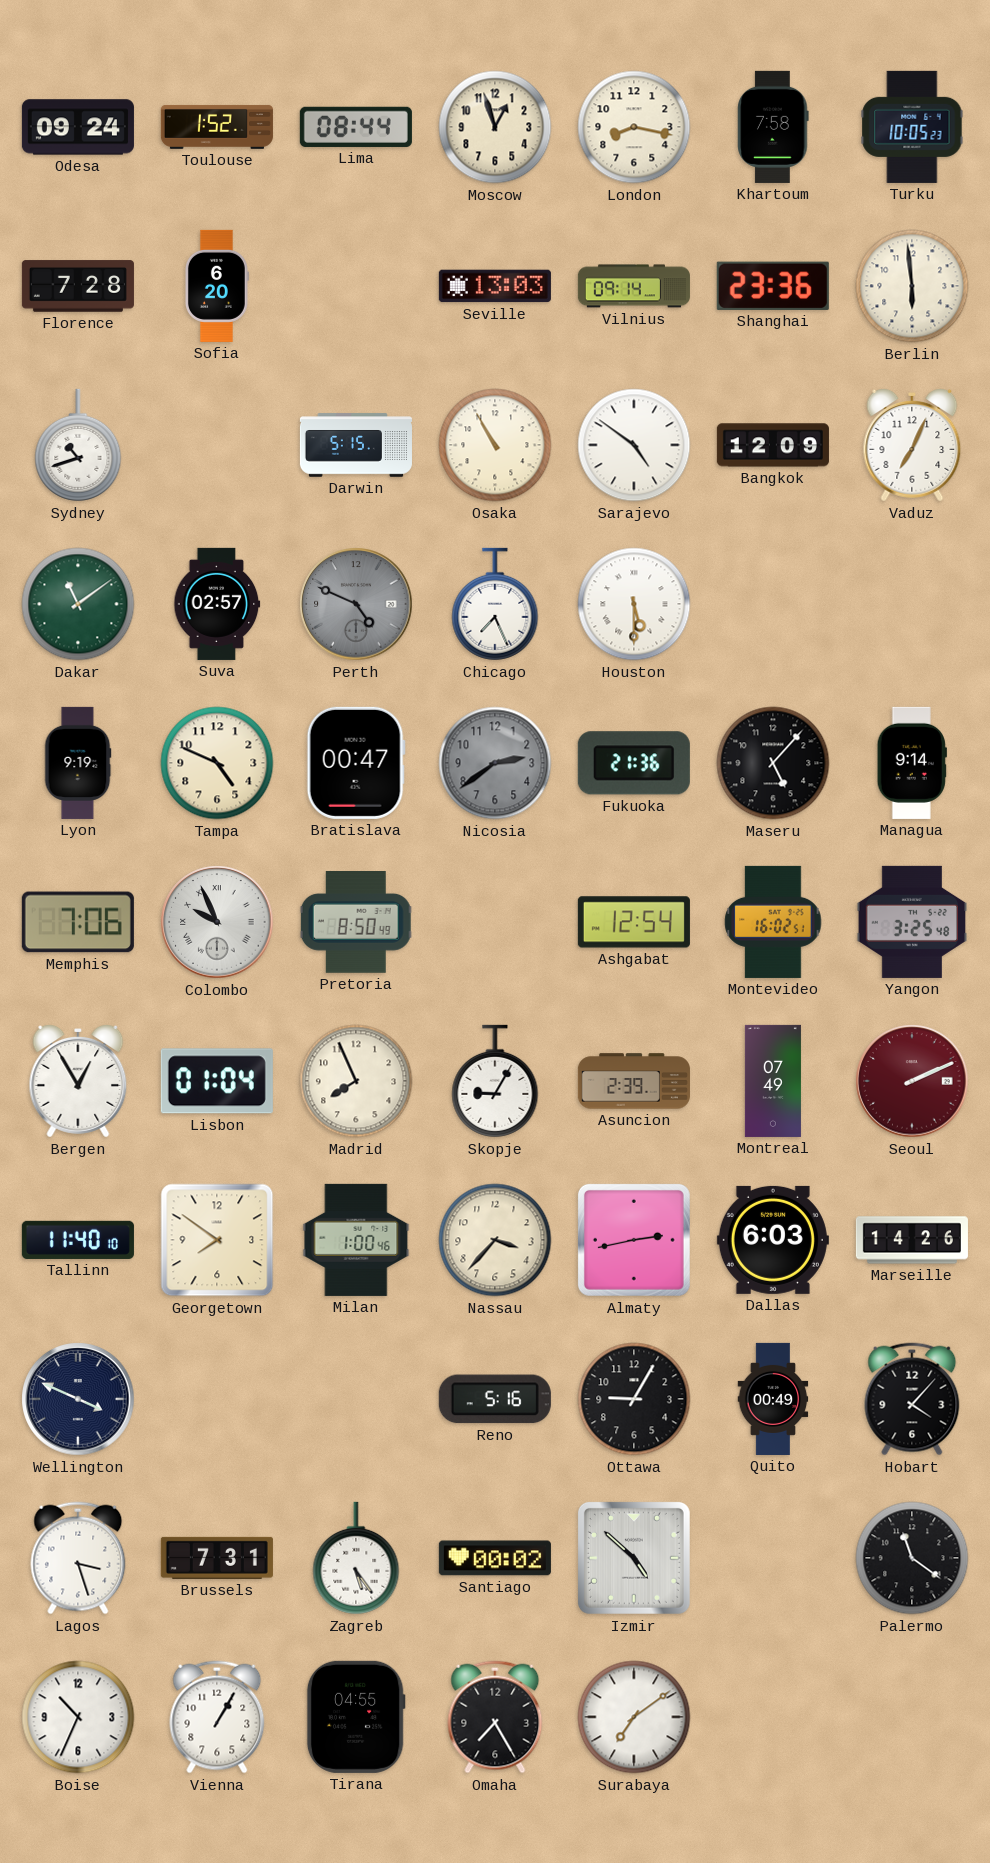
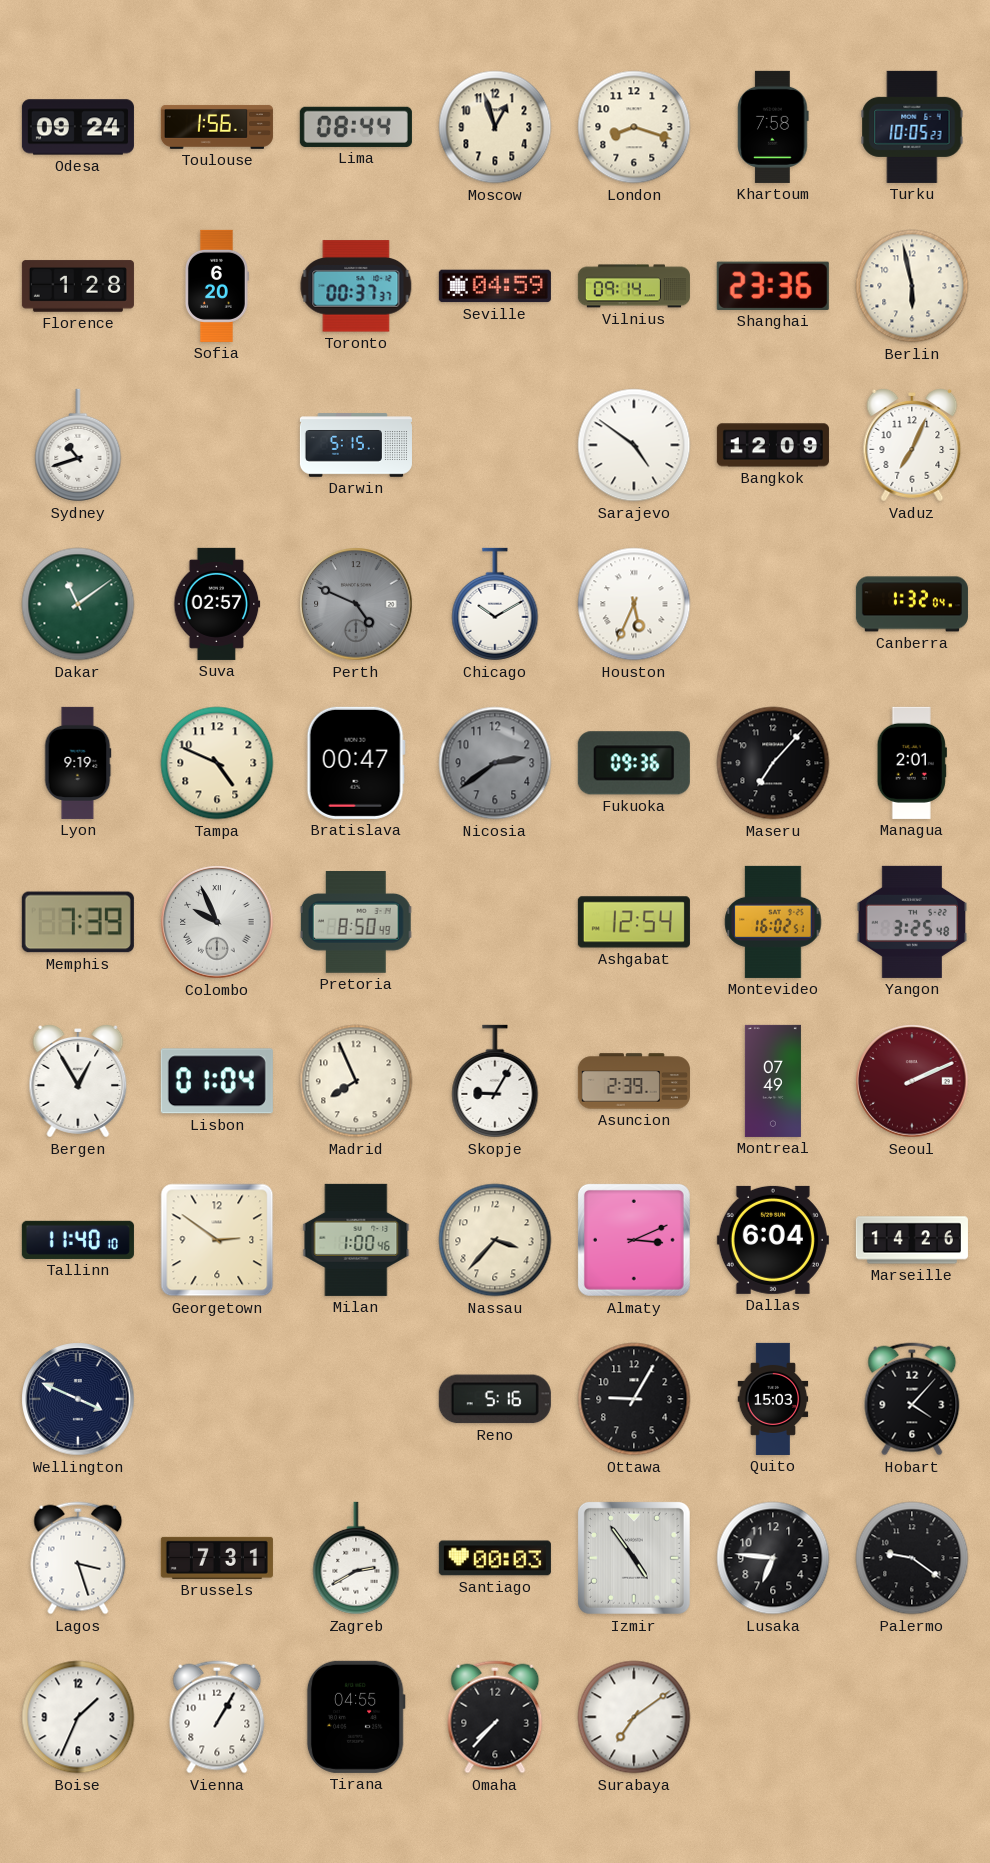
Toulouse: 1:52 -> 1:56
London: 8:17 -> 8:18
Florence: 7:28 -> 1:28
Toronto: none -> 00:37
Seville: 13:03 -> 04:59
Berlin: 5:59 -> 5:58
Osaka: 10:55 -> none
Chicago: 7:26 -> 10:10
Houston: 5:30 -> 5:34
Canberra: none -> 1:32
Fukuoka: 21:36 -> 09:36
Maseru: 5:07 -> 7:07
Managua: 9:14 -> 2:01
Memphis: 7:06 -> 7:39
Georgetown: 7:51 -> 2:51
Almaty: 2:43 -> 3:11
Dallas: 6:03 -> 6:04
Quito: 00:49 -> 15:03
Zagreb: 5:24 -> 2:40
Santiago: 00:02 -> 00:03
Izmir: 4:52 -> 4:54
Lusaka: none -> 6:46
Palermo: 11:21 -> 9:21
Boise: 10:34 -> 1:34
Omaha: 7:25 -> 7:37
